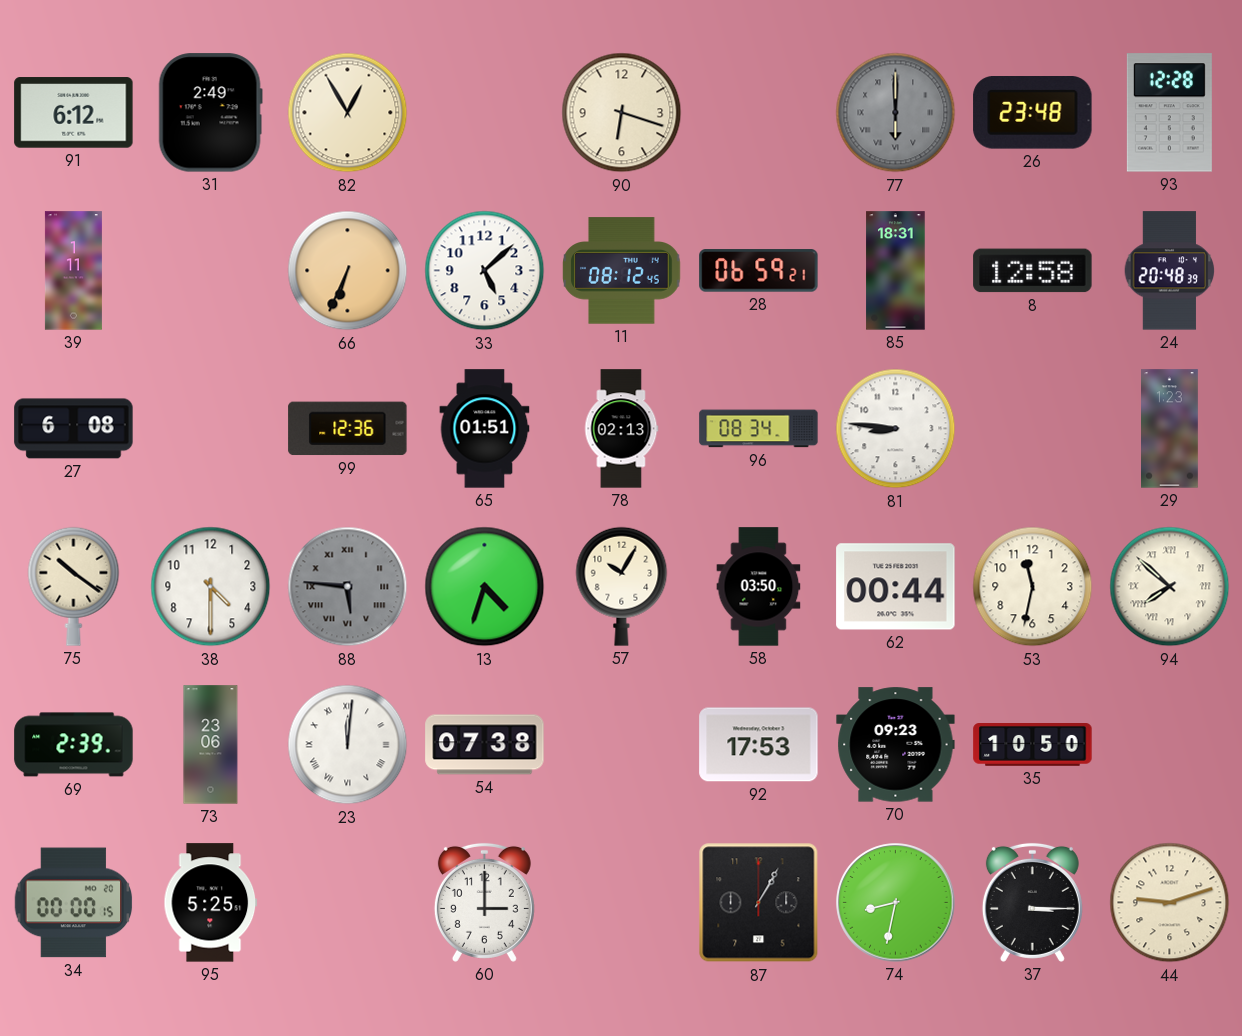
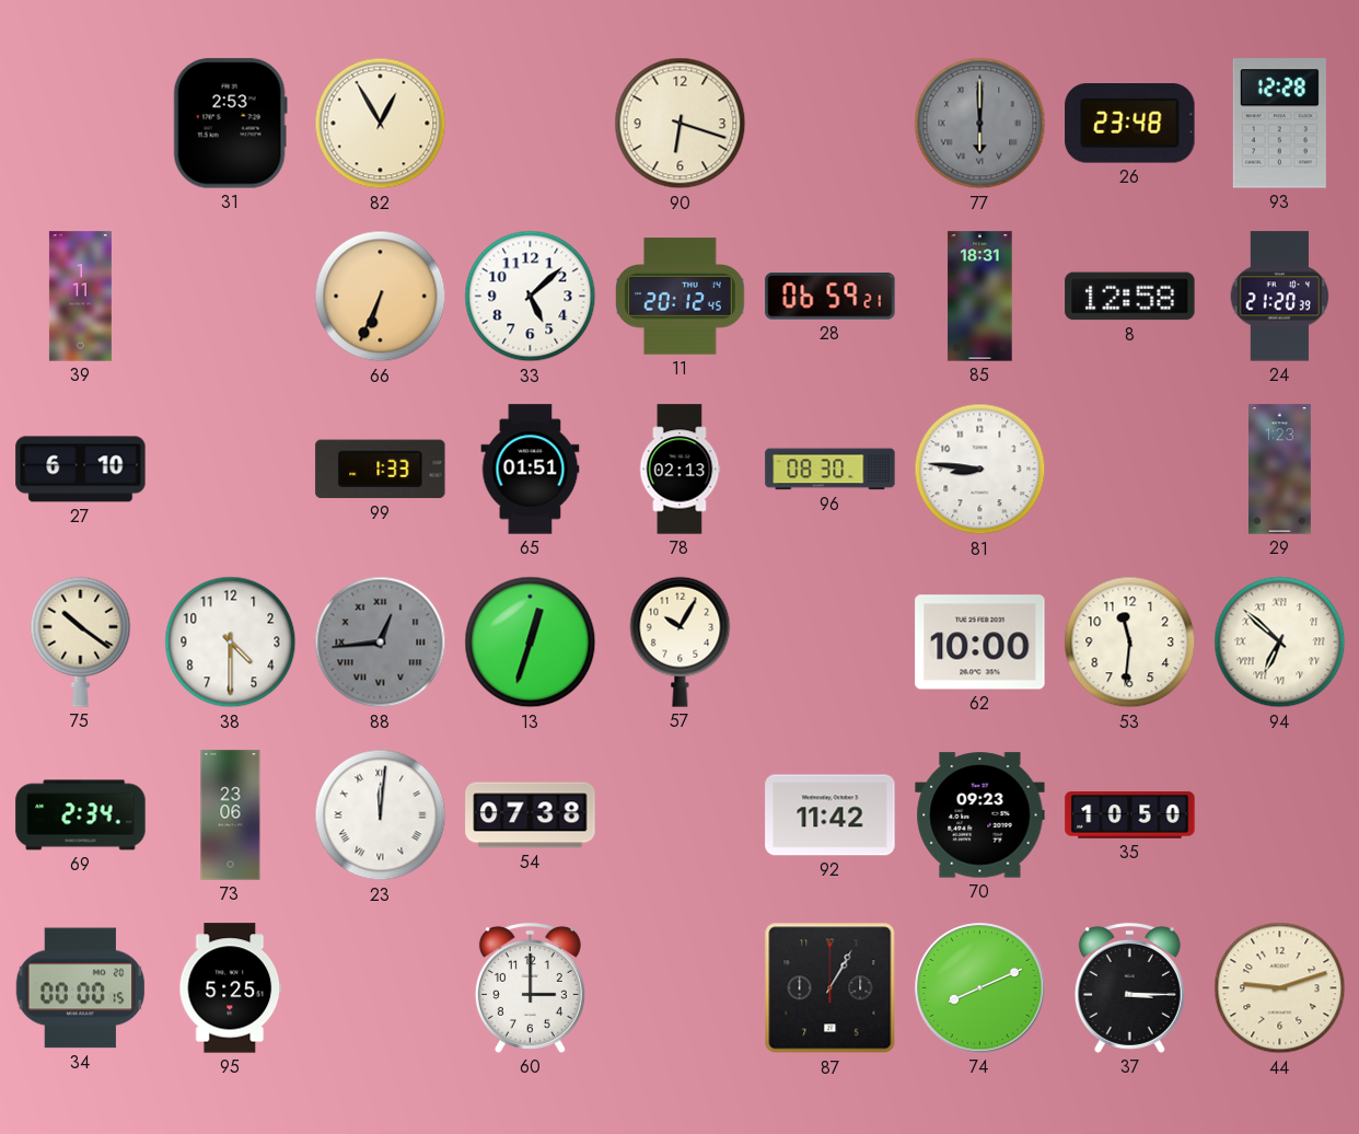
91: 6:12 -> none
31: 2:49 -> 2:53
11: 08:12 -> 20:12
24: 20:48 -> 21:20
27: 6:08 -> 6:10
99: 12:36 -> 1:33
96: 08:34 -> 08:30
88: 5:46 -> 12:44
13: 4:33 -> 12:33
58: 03:50 -> none
62: 00:44 -> 10:00
53: 11:32 -> 11:31
94: 7:52 -> 6:52
69: 2:39 -> 2:34
92: 17:53 -> 11:42
74: 8:32 -> 8:11
